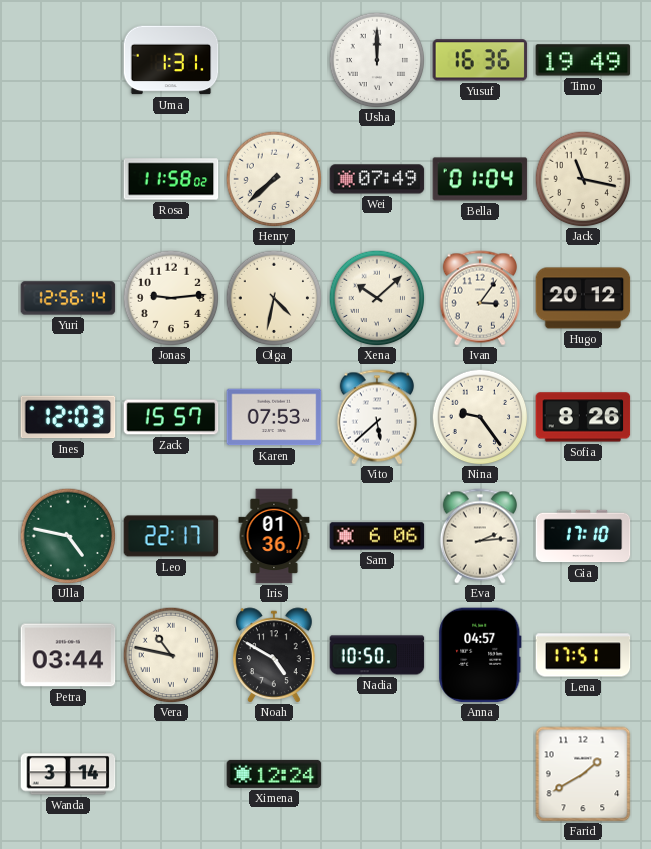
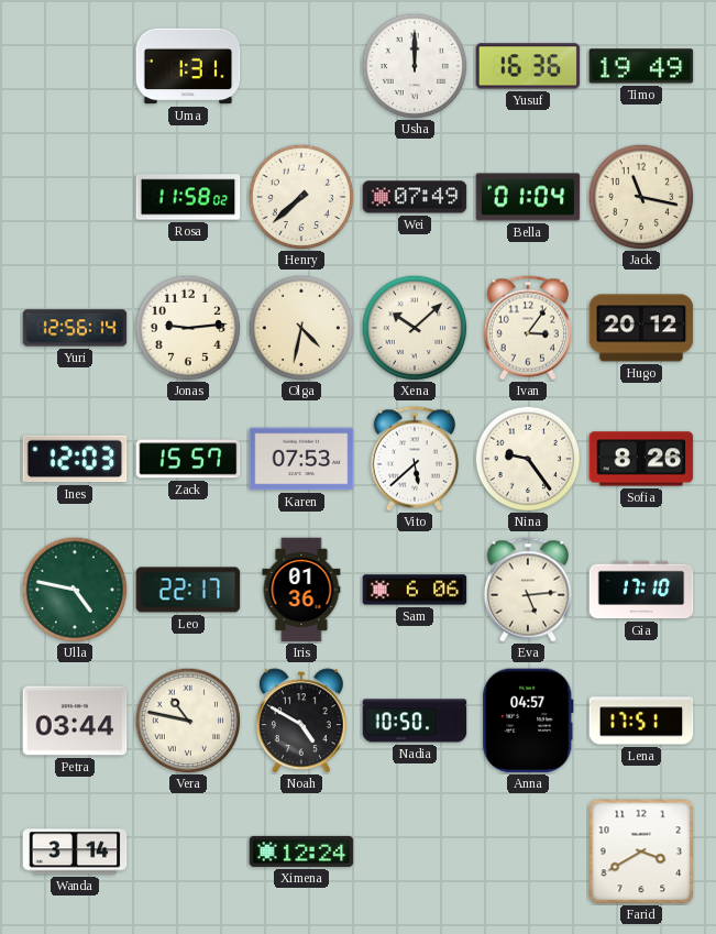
Eva: 2:14 -> 5:14
Farid: 1:40 -> 3:40
